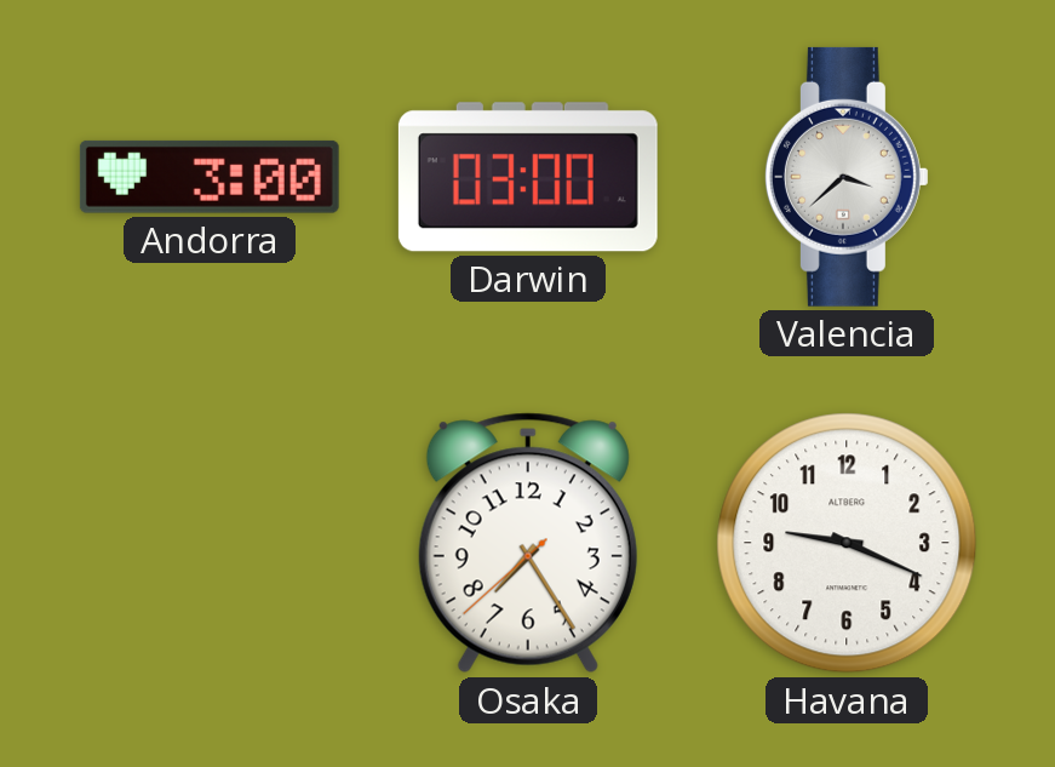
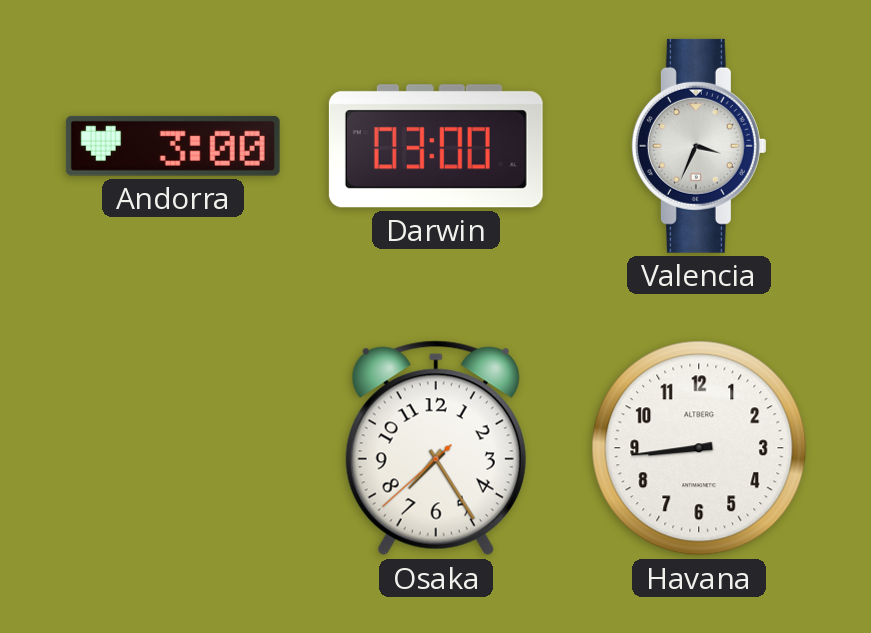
Valencia: 3:38 -> 3:34
Havana: 9:19 -> 8:44
